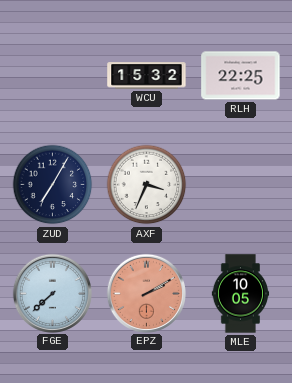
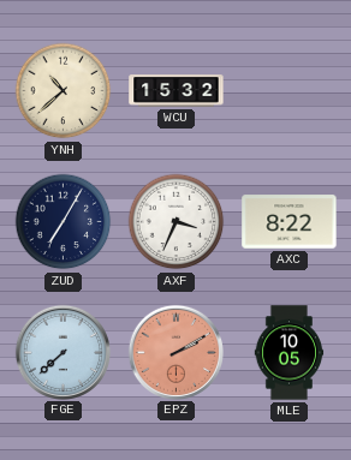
YNH: none -> 10:38
RLH: 22:25 -> none
AXC: none -> 8:22
